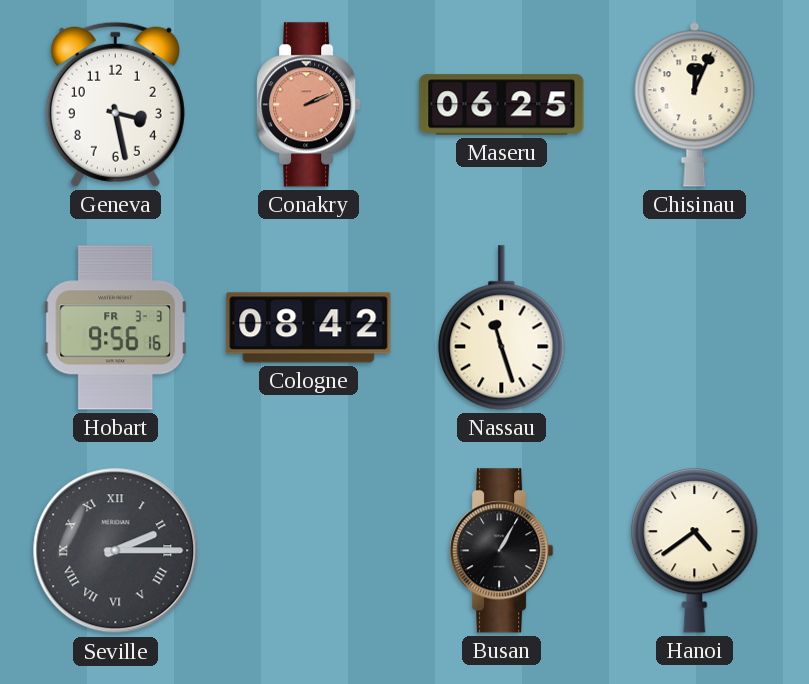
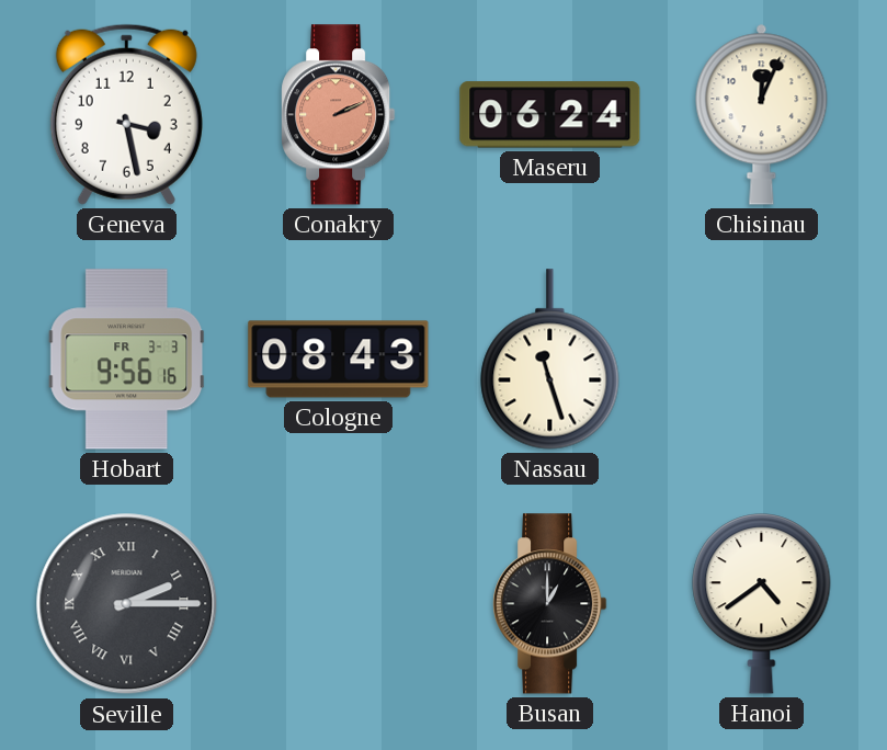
Maseru: 06:25 -> 06:24
Cologne: 08:42 -> 08:43
Busan: 1:05 -> 1:00
